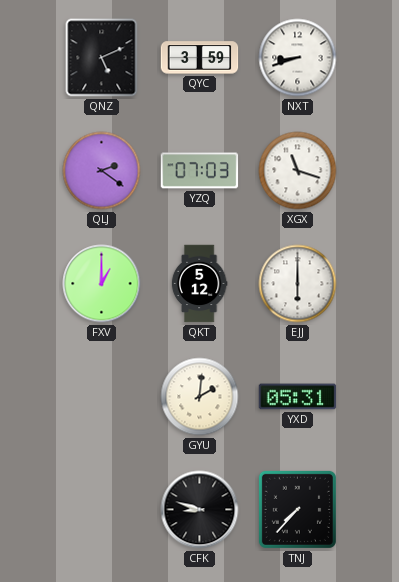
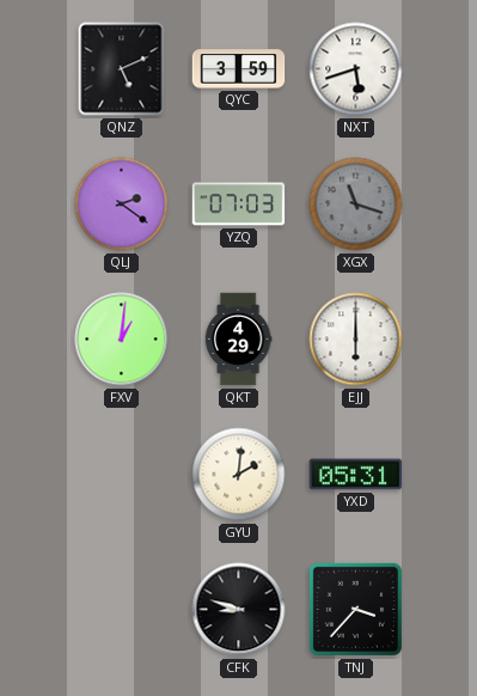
NXT: 8:42 -> 5:42
XGX dial: white -> grey
FXV: 1:00 -> 1:01
QKT: 5:12 -> 4:29
TNJ: 7:37 -> 3:37
